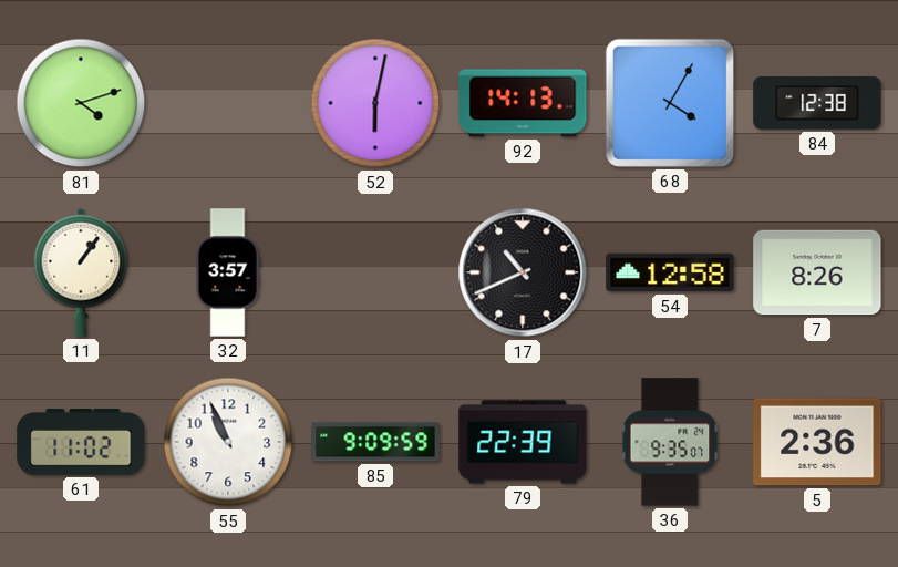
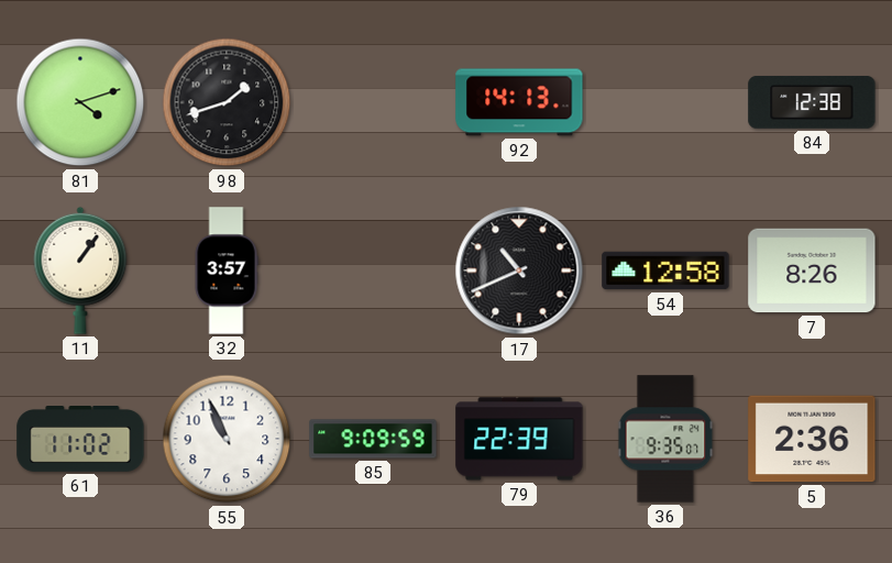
98: none -> 1:42
52: 6:02 -> none
68: 4:05 -> none
